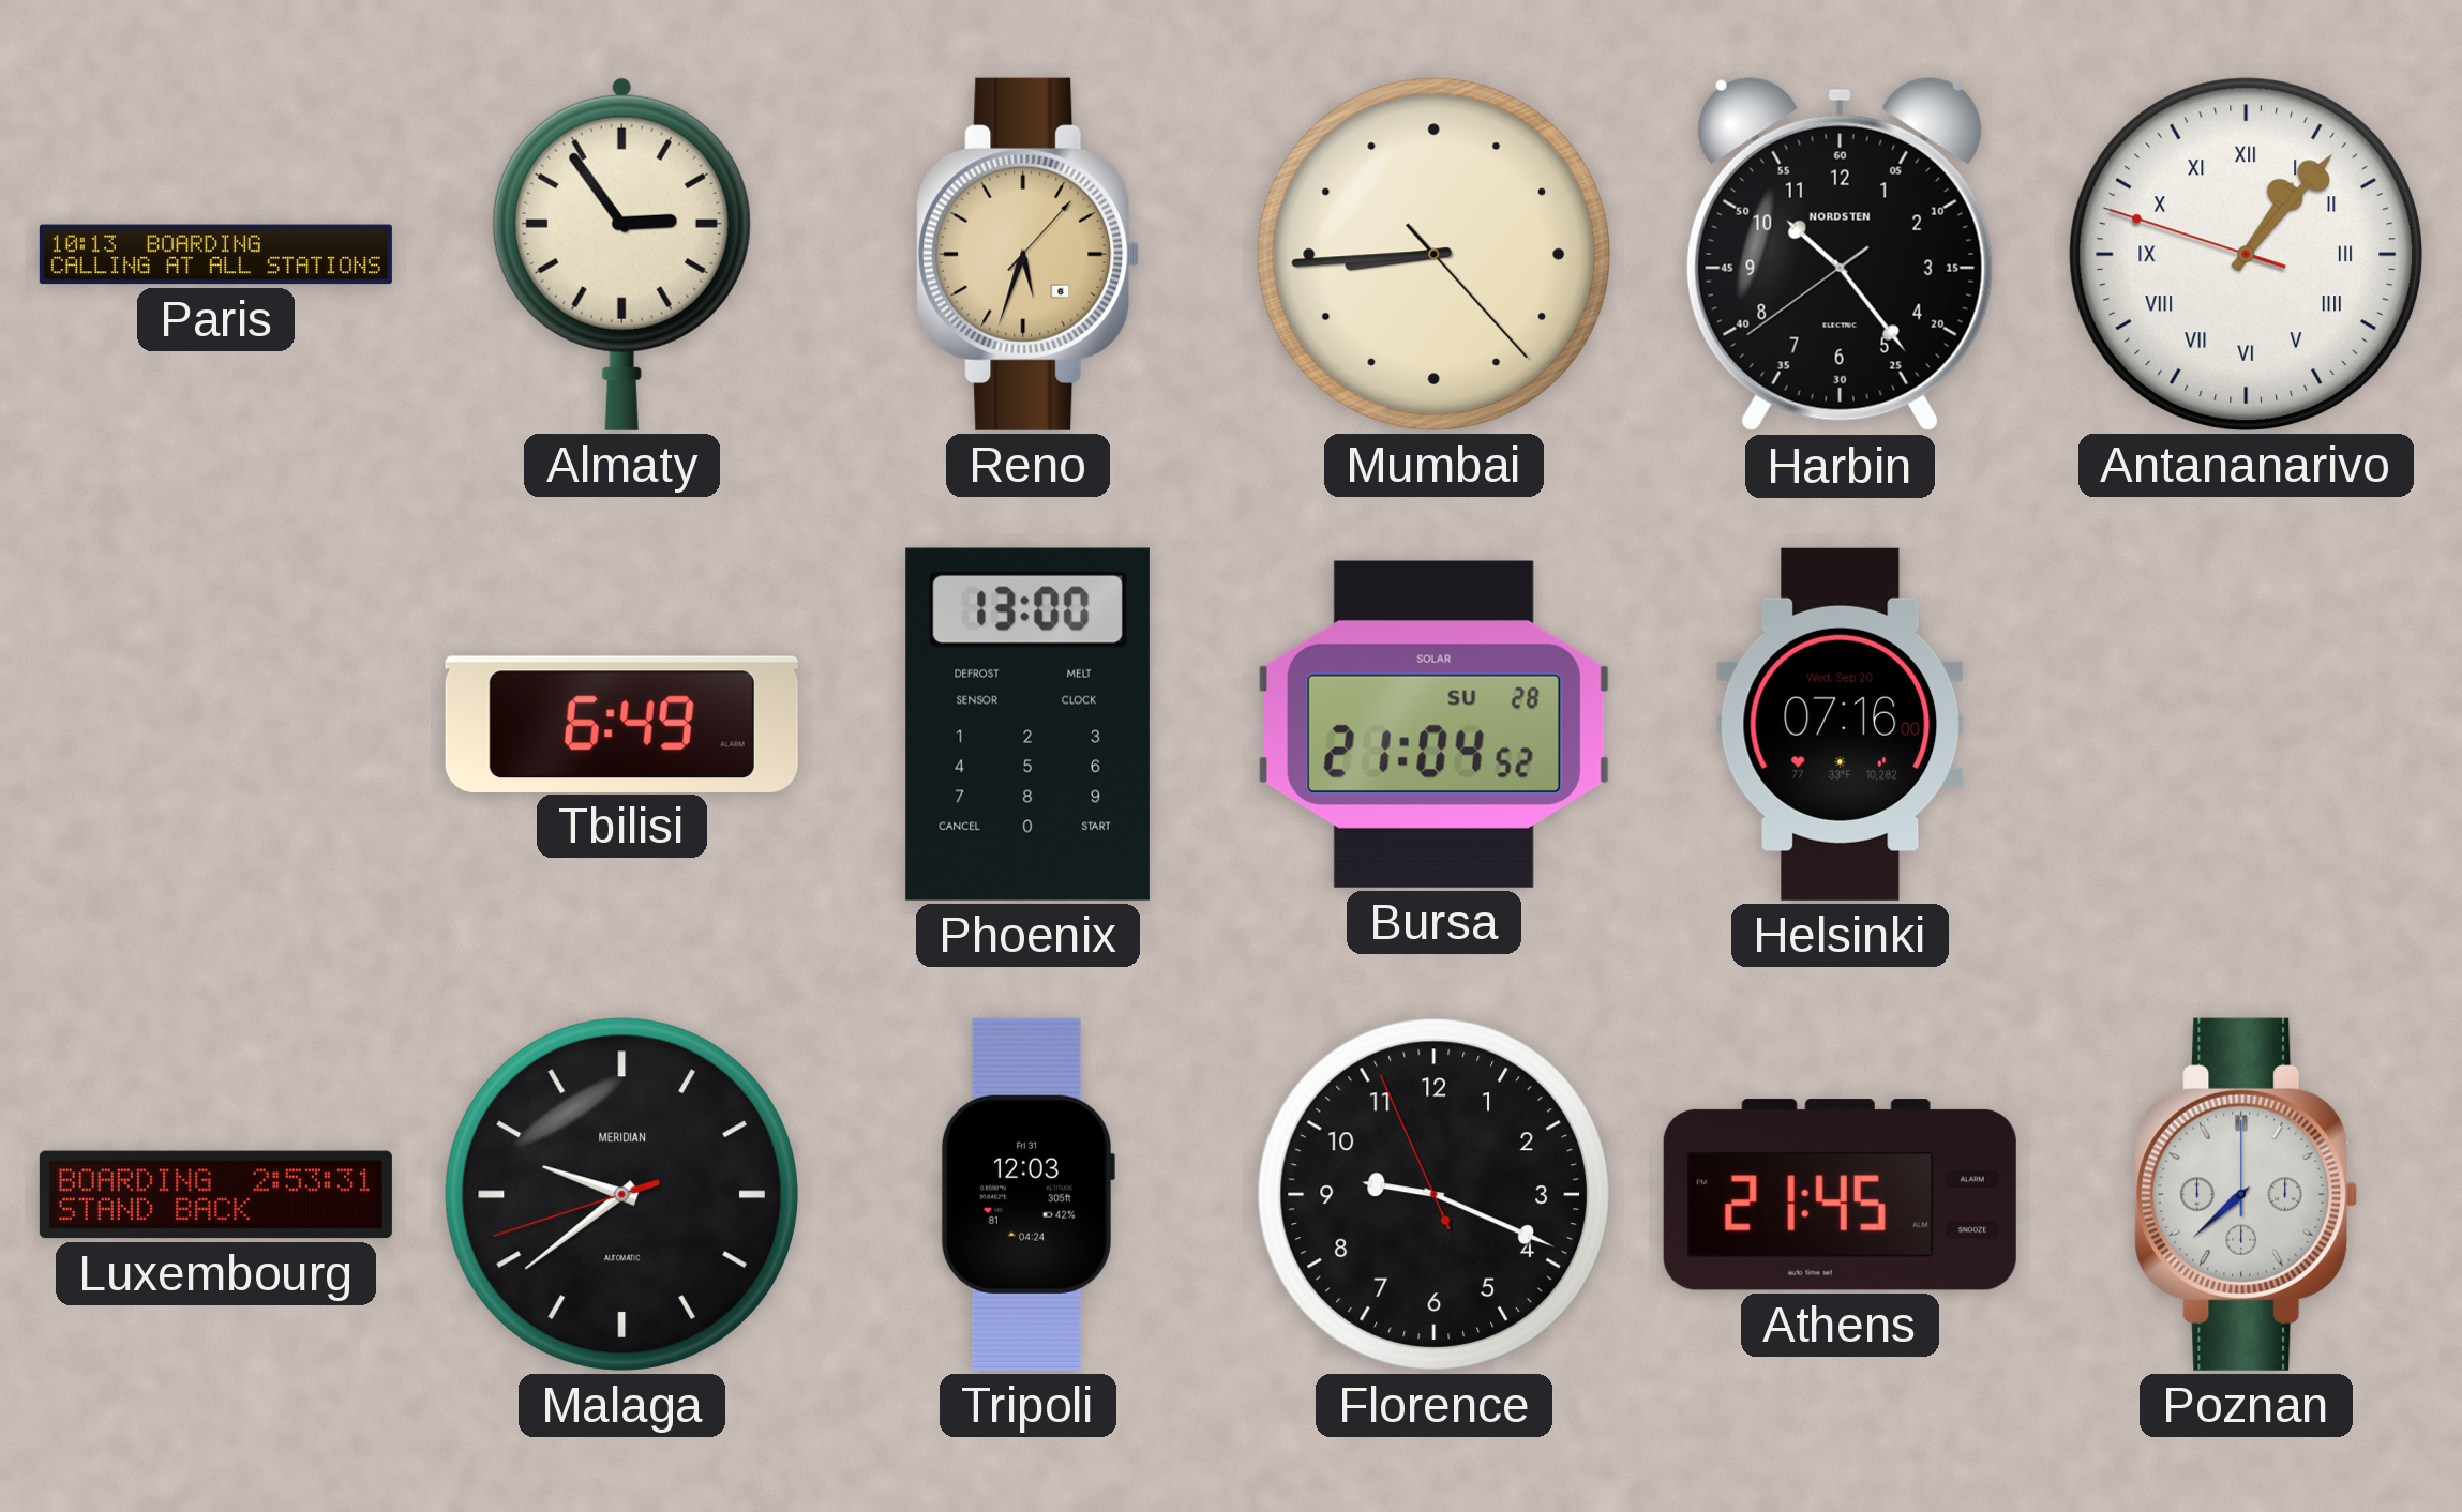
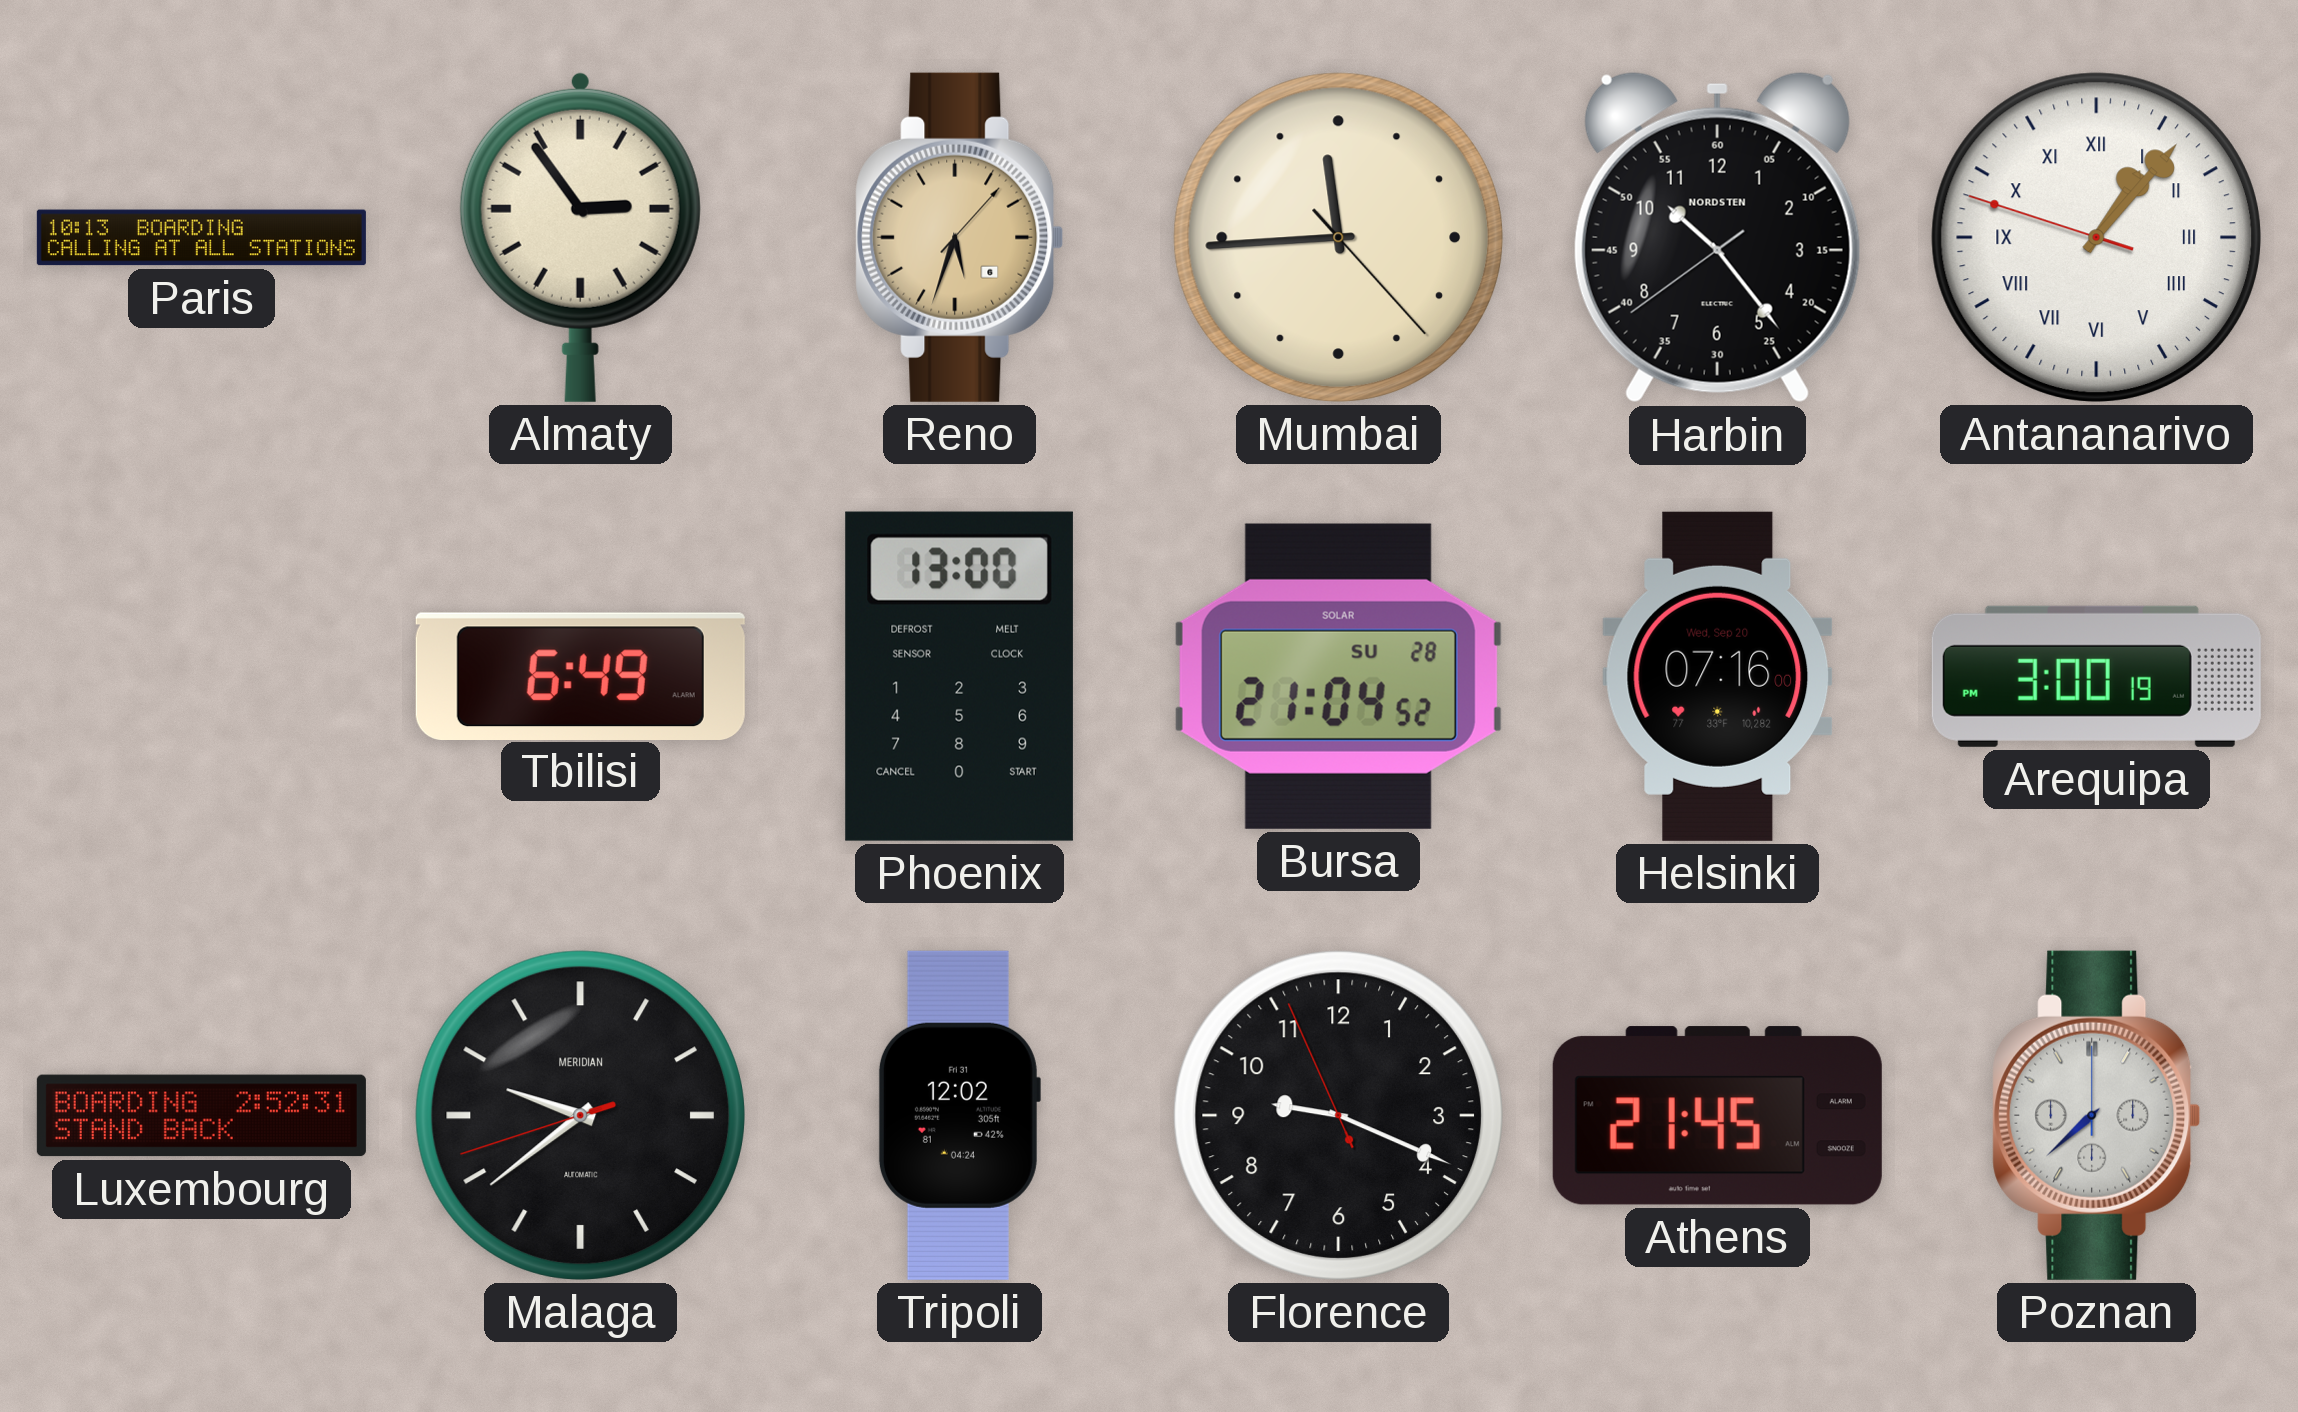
Mumbai: 8:44 -> 11:44
Arequipa: none -> 3:00
Luxembourg: 2:53 -> 2:52
Tripoli: 12:03 -> 12:02
